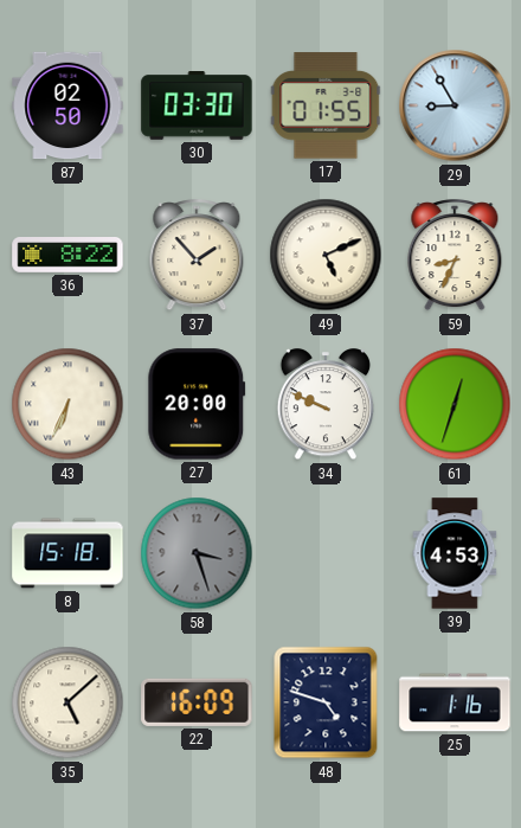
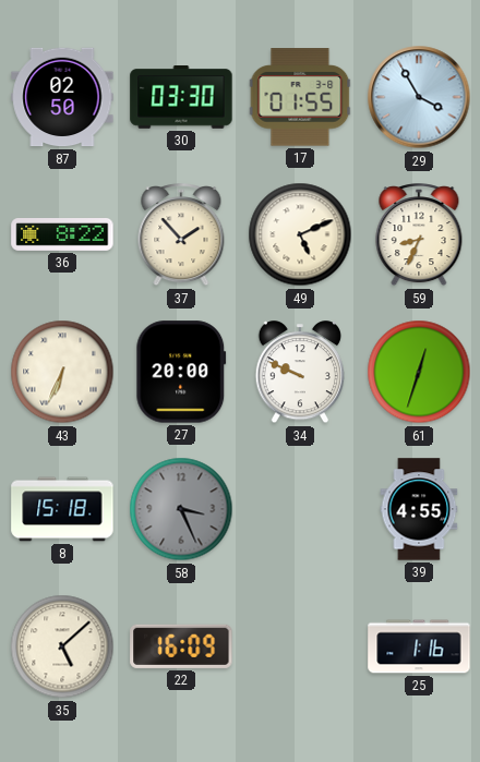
29: 8:55 -> 3:55
58: 3:27 -> 3:26
39: 4:53 -> 4:55
48: 4:48 -> none
